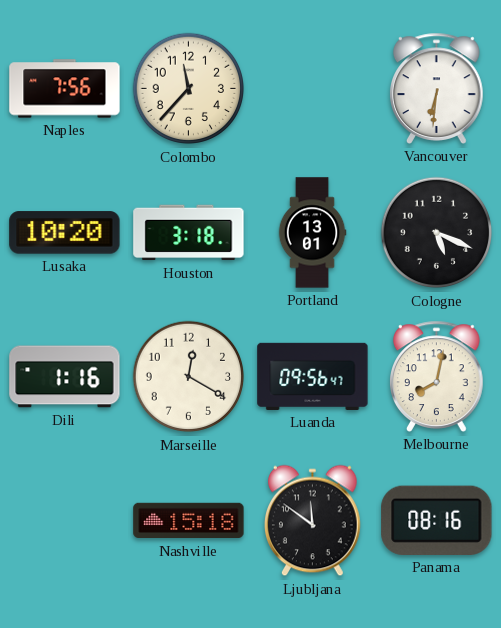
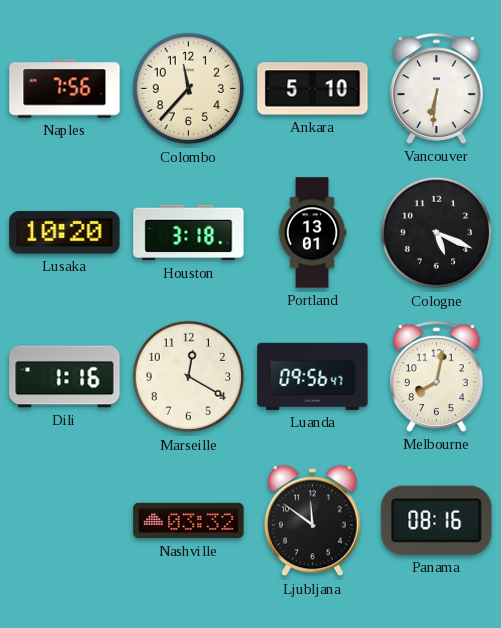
Ankara: none -> 5:10
Nashville: 15:18 -> 03:32
